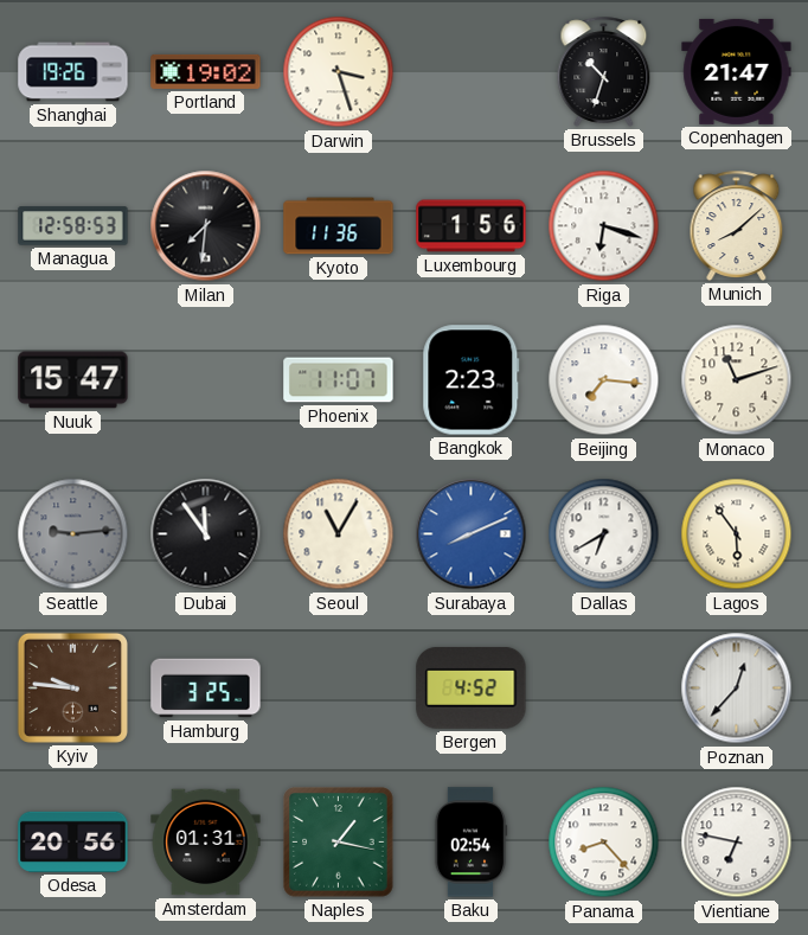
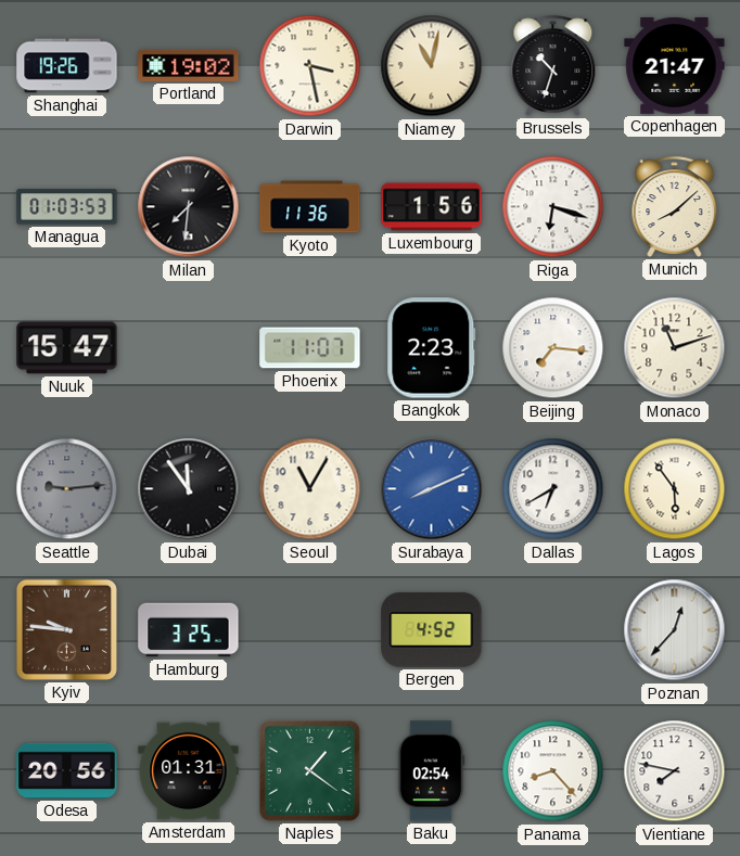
Darwin: 3:27 -> 3:28
Niamey: none -> 11:02
Managua: 12:58 -> 01:03
Naples: 1:17 -> 1:21
Vientiane: 6:47 -> 7:47
